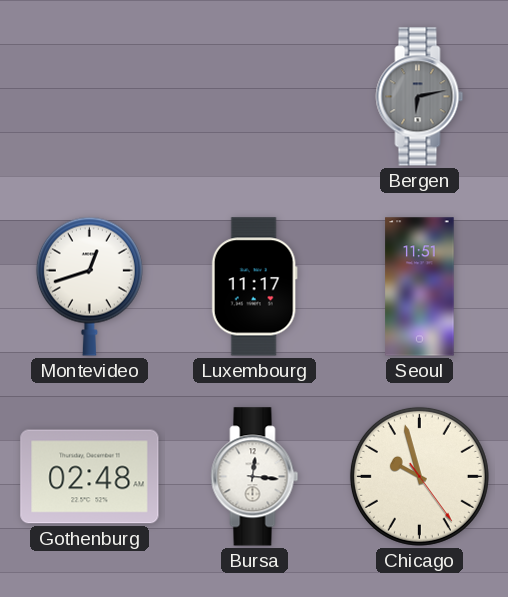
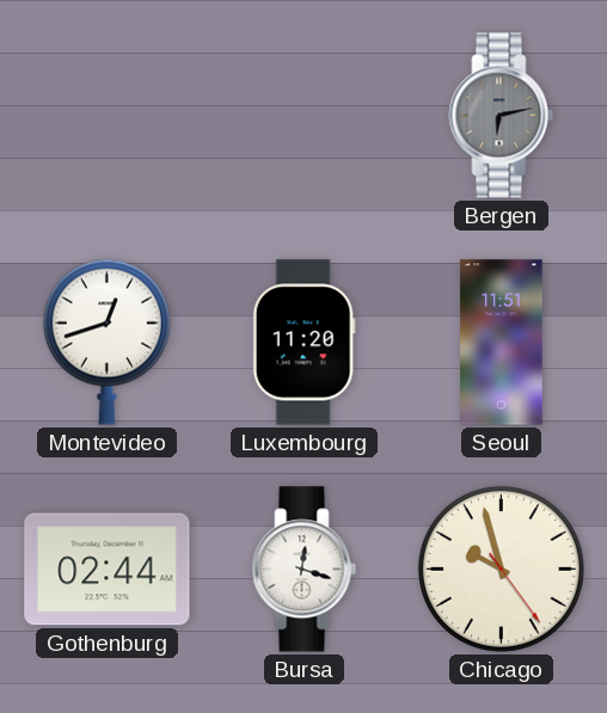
Luxembourg: 11:17 -> 11:20
Gothenburg: 02:48 -> 02:44
Bursa: 12:16 -> 12:18
